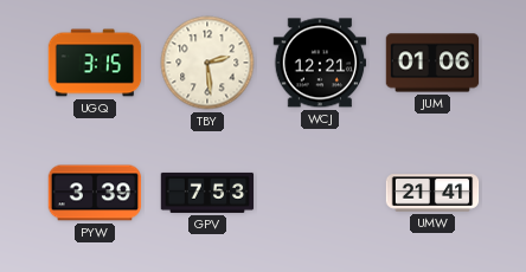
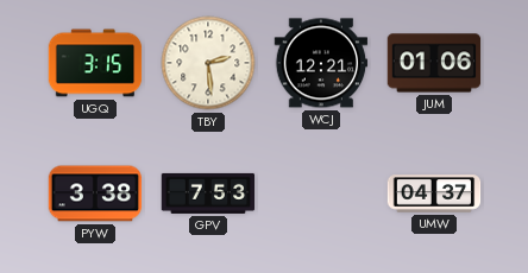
PYW: 3:39 -> 3:38
UMW: 21:41 -> 04:37
